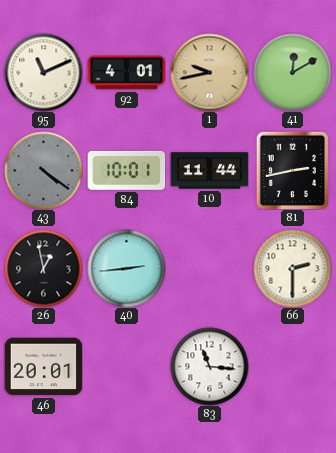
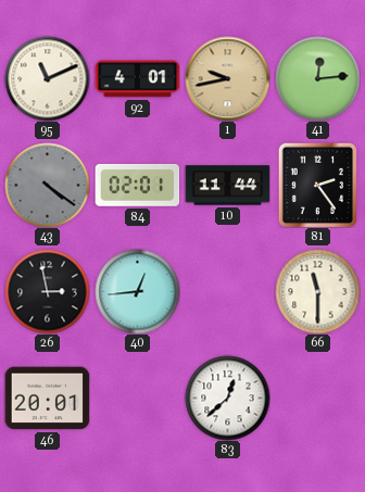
41: 12:10 -> 12:14
84: 10:01 -> 02:01
81: 2:43 -> 2:24
26: 12:58 -> 2:58
40: 2:44 -> 12:44
66: 2:30 -> 11:30
83: 11:16 -> 12:38
